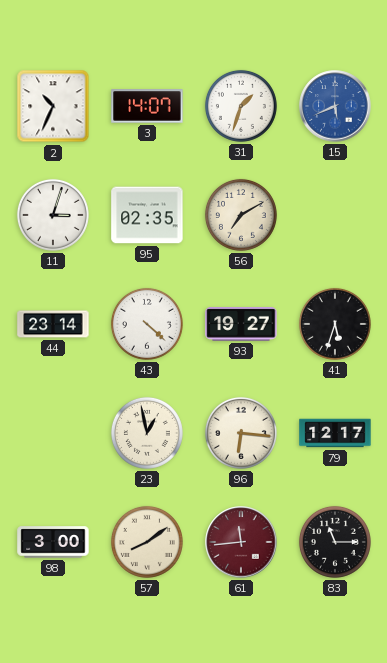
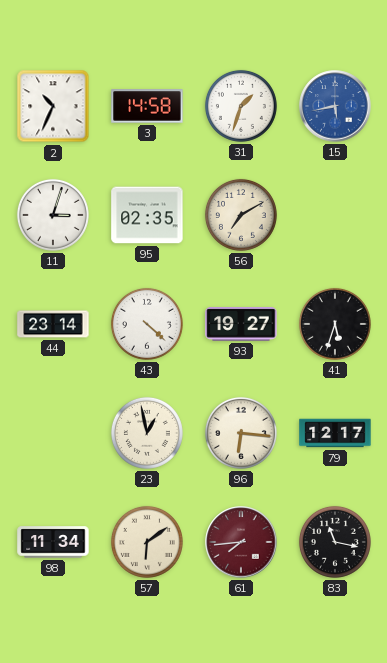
3: 14:07 -> 14:58
15: 5:41 -> 5:43
98: 3:00 -> 11:34
57: 8:09 -> 6:09
61: 11:44 -> 7:44
83: 11:15 -> 11:17
